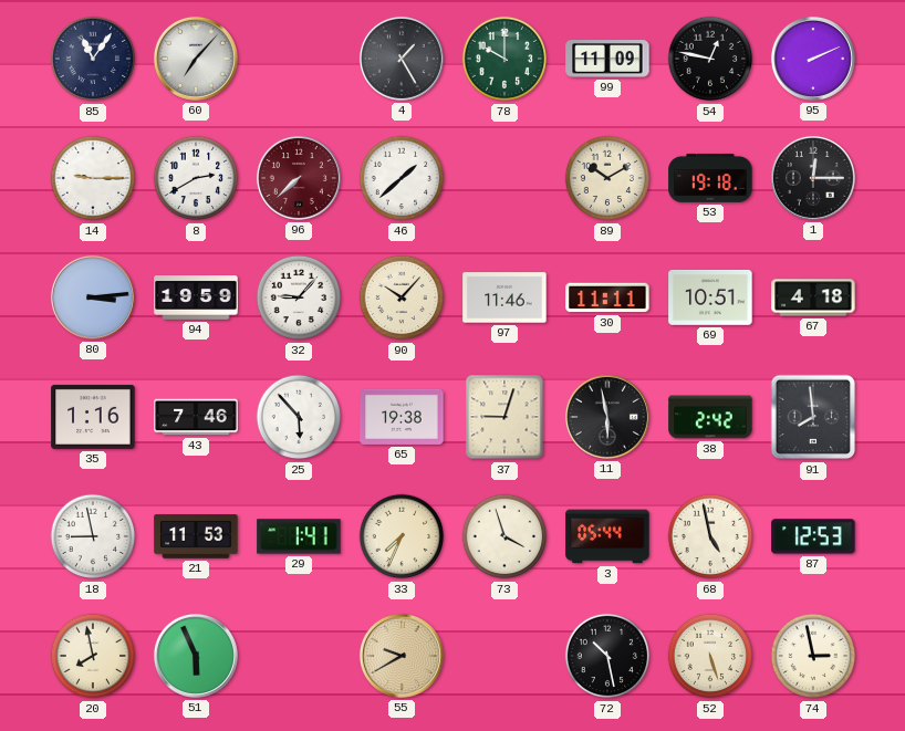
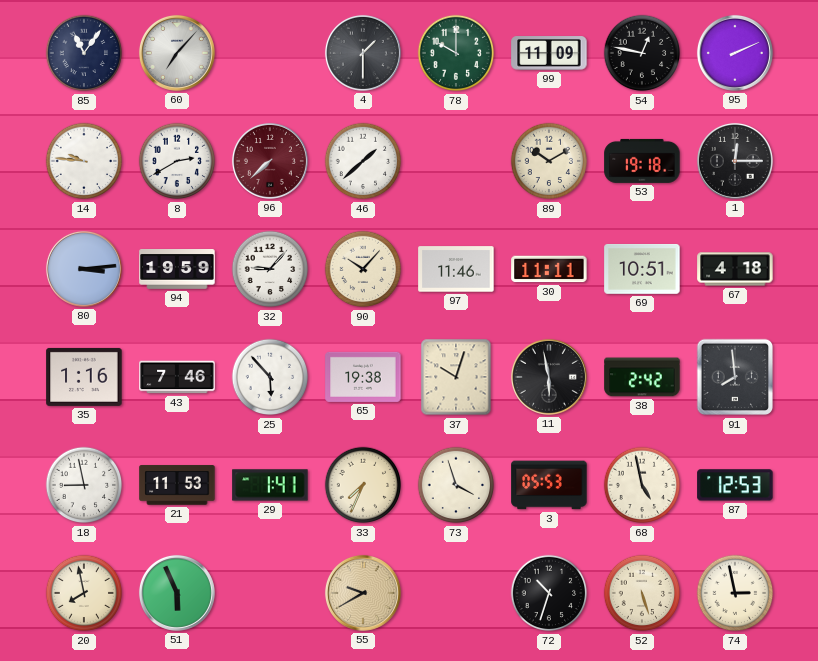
4: 1:25 -> 1:30
14: 9:15 -> 9:46
37: 9:03 -> 10:03
3: 05:44 -> 05:53
72: 10:28 -> 10:33
